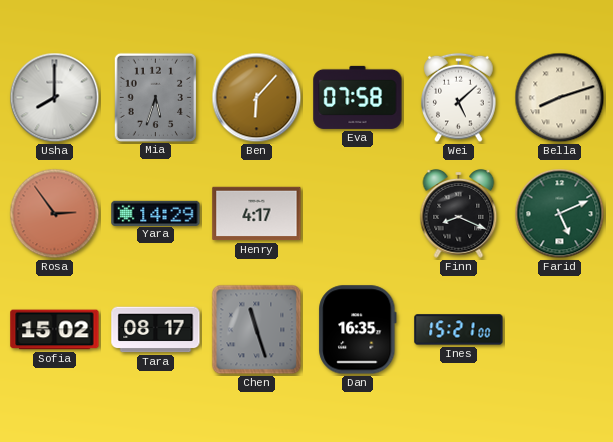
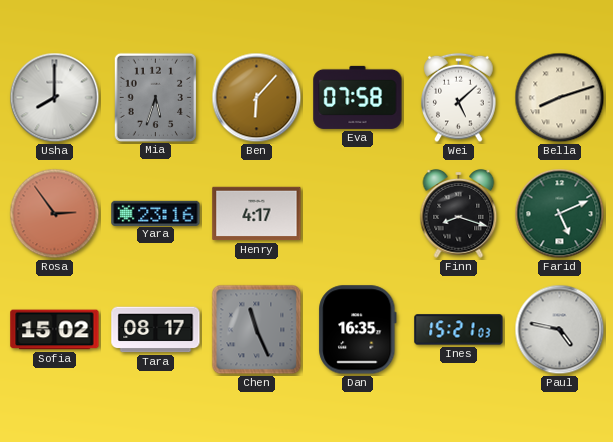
Yara: 14:29 -> 23:16
Finn: 8:19 -> 8:18
Chen: 11:27 -> 11:26
Ines: 15:21:00 -> 15:21:03
Paul: none -> 4:47
